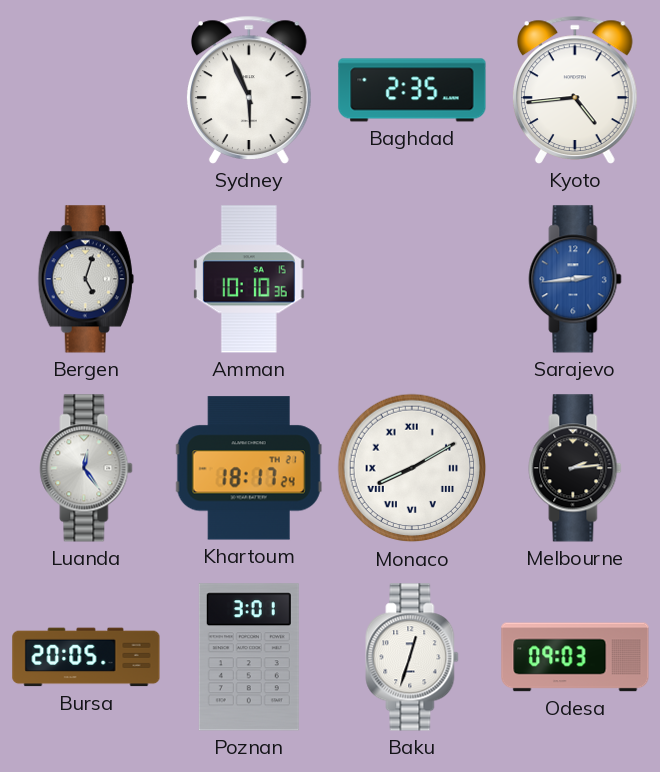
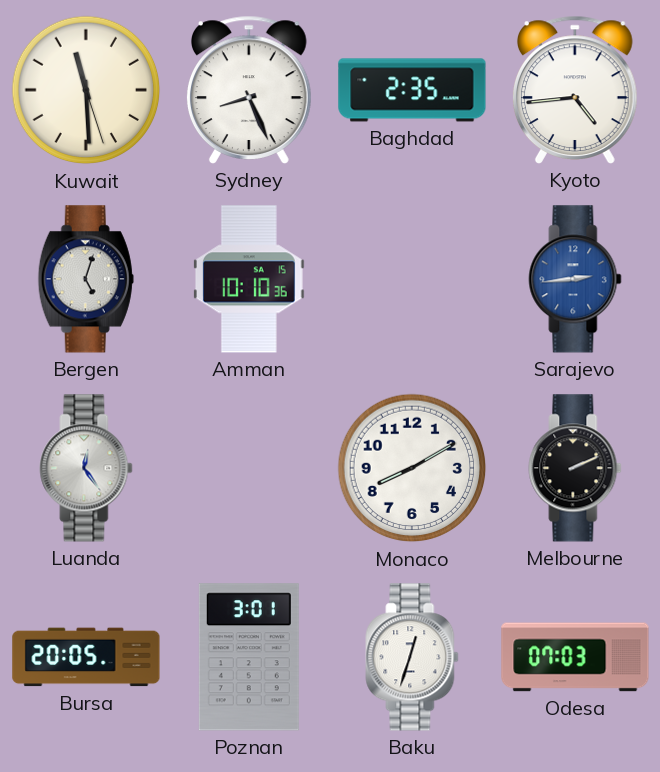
Kuwait: none -> 11:29
Sydney: 5:56 -> 8:26
Khartoum: 18:17 -> none
Monaco numerals: Roman -> Arabic
Melbourne: 2:14 -> 2:11
Odesa: 09:03 -> 07:03
